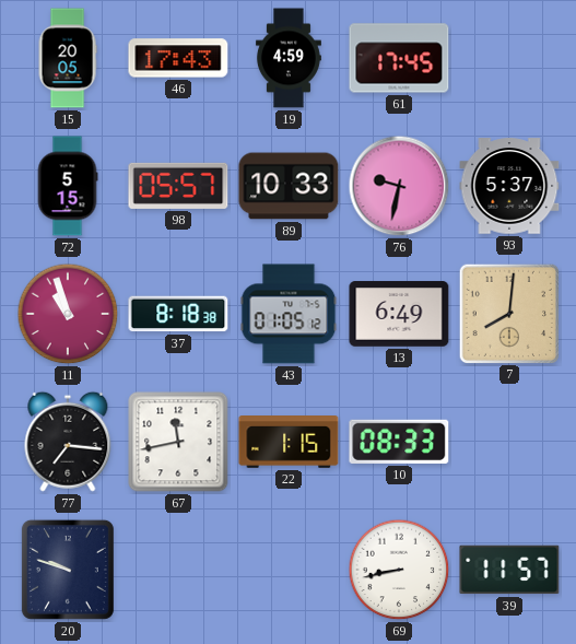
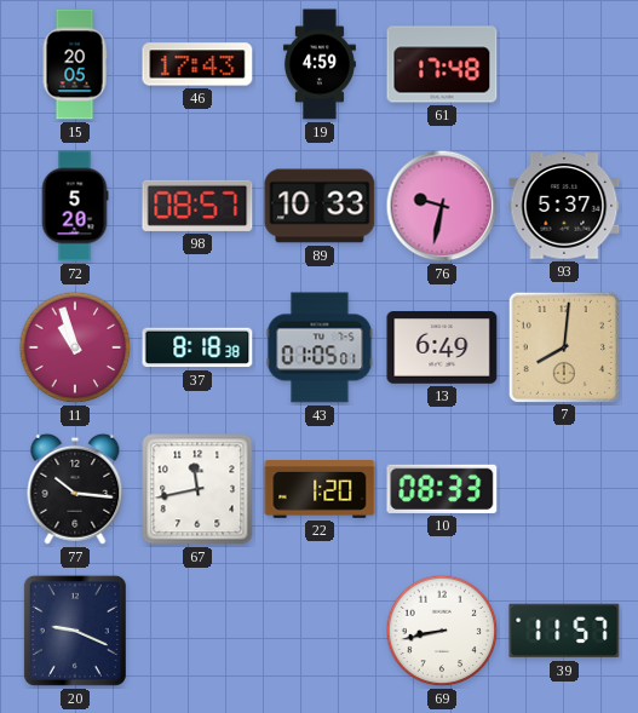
61: 17:45 -> 17:48
72: 5:15 -> 5:20
98: 05:57 -> 08:57
43: 01:05:12 -> 01:05:01
77: 7:16 -> 10:16
22: 1:15 -> 1:20
20: 9:48 -> 9:19
